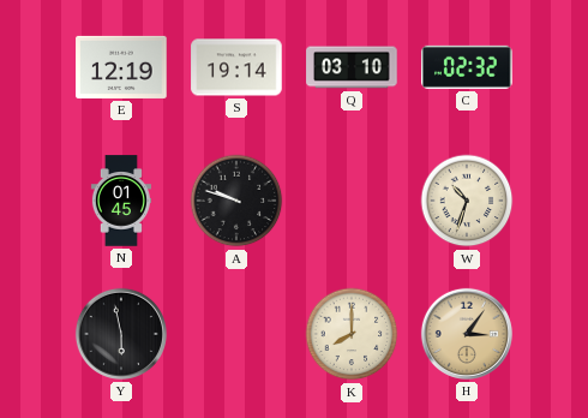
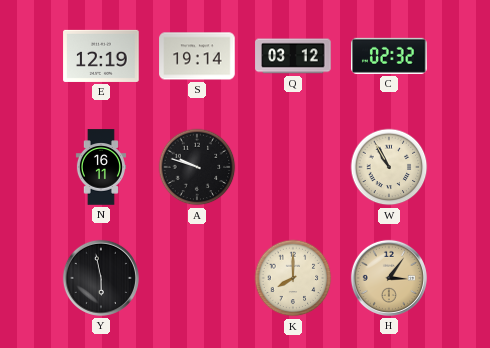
Q: 03:10 -> 03:12
N: 01:45 -> 16:11
W: 10:33 -> 10:55
